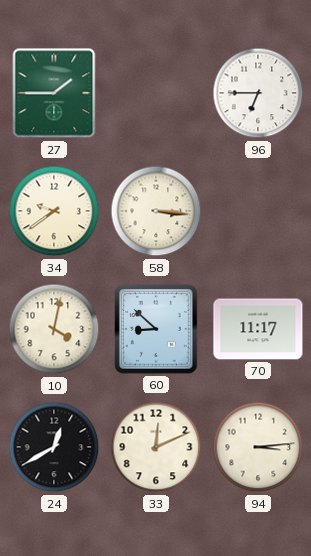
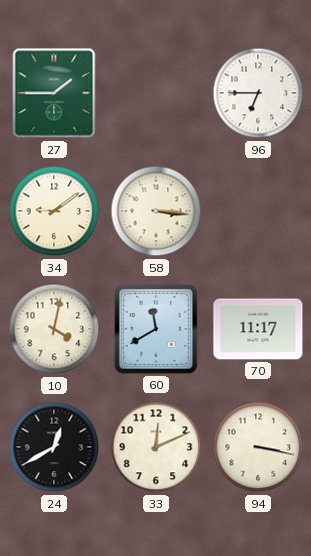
34: 9:39 -> 9:09
60: 8:52 -> 11:40
94: 3:14 -> 3:17
